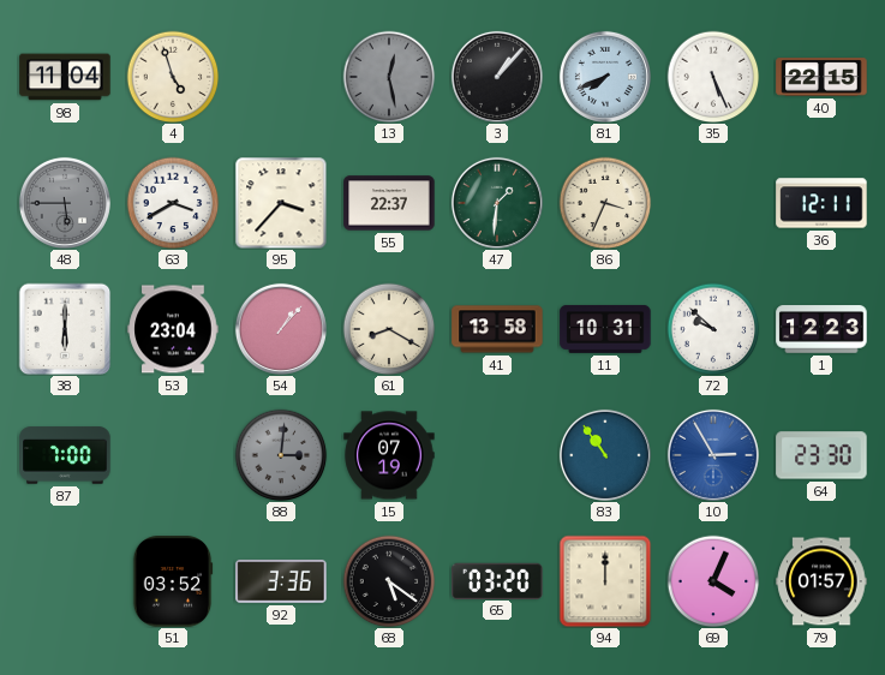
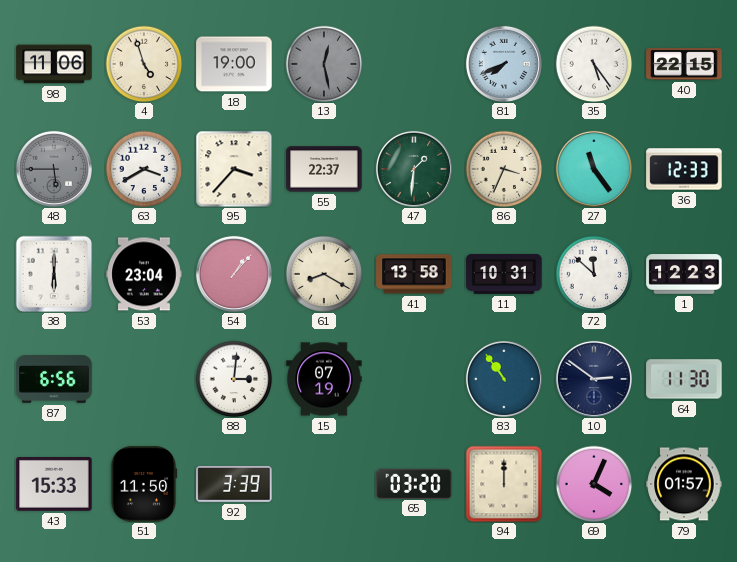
98: 11:04 -> 11:06
18: none -> 19:00
3: 1:07 -> none
35: 5:26 -> 5:24
27: none -> 11:24
36: 12:11 -> 12:33
72: 9:52 -> 11:52
87: 7:00 -> 6:56
88 dial: grey -> white
10: 2:55 -> 2:51
10 dial: blue -> navy
64: 23:30 -> 11:30
43: none -> 15:33
51: 03:52 -> 11:50
92: 3:36 -> 3:39
68: 5:21 -> none
